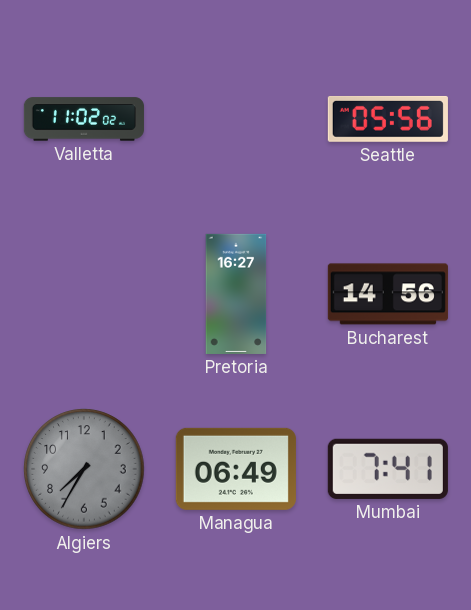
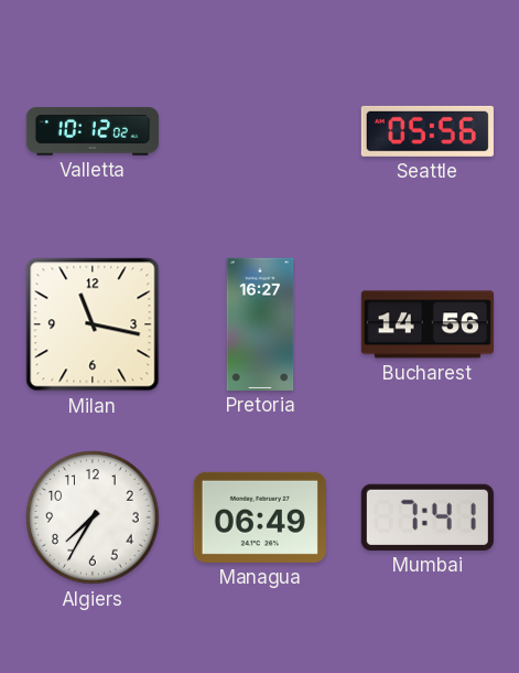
Valletta: 11:02 -> 10:12
Milan: none -> 11:17
Algiers dial: grey -> white
